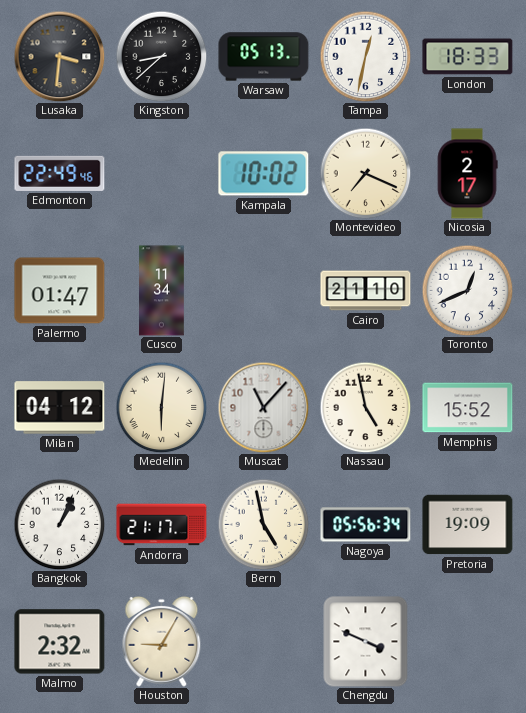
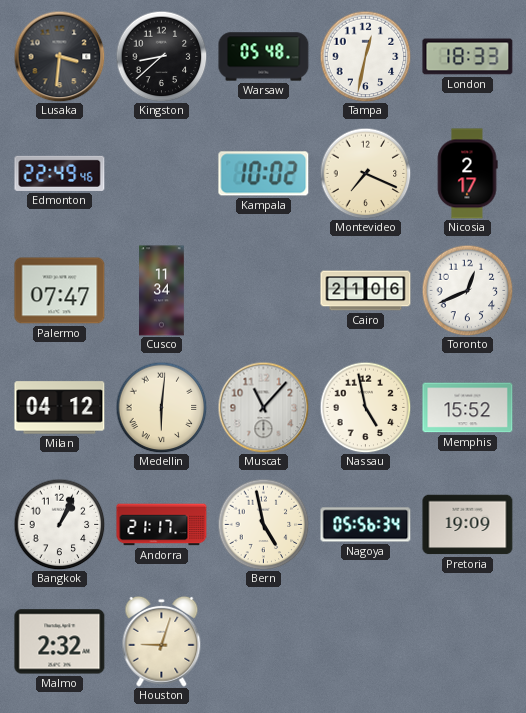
Warsaw: 05:13 -> 05:48
Palermo: 01:47 -> 07:47
Cairo: 21:10 -> 21:06
Houston: 9:05 -> 9:03
Chengdu: 3:49 -> none
